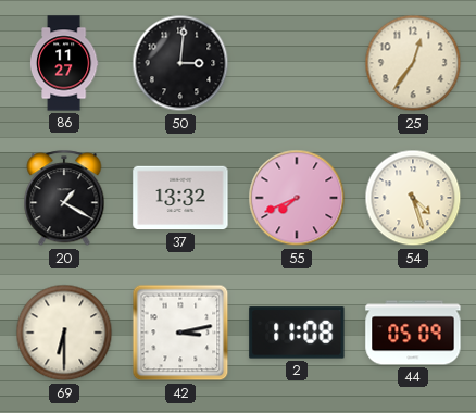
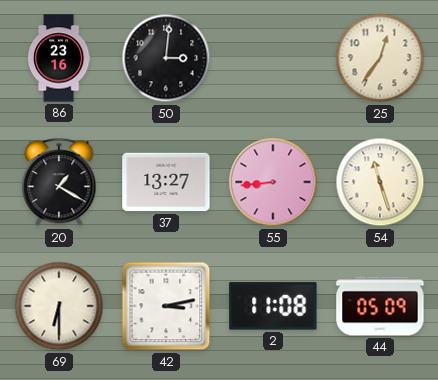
86: 11:27 -> 23:16
37: 13:32 -> 13:27
55: 7:41 -> 8:44
54: 4:27 -> 11:27
